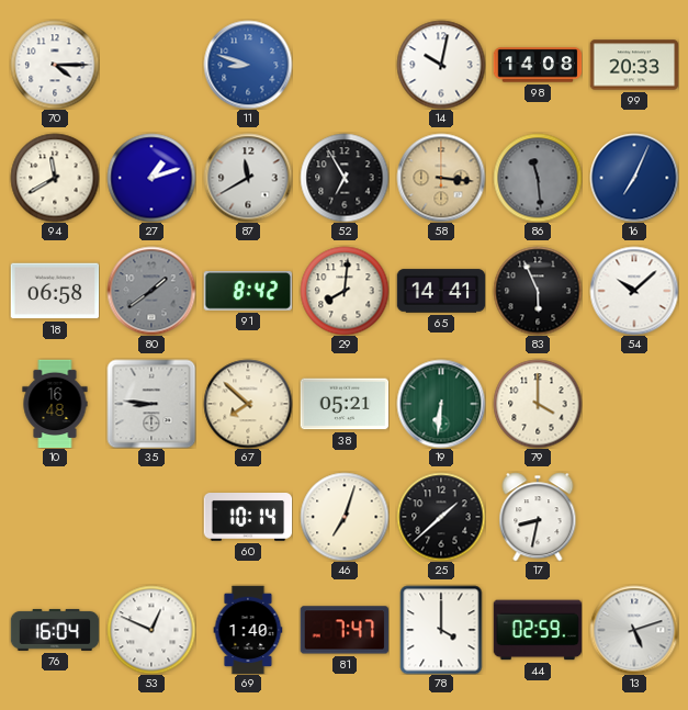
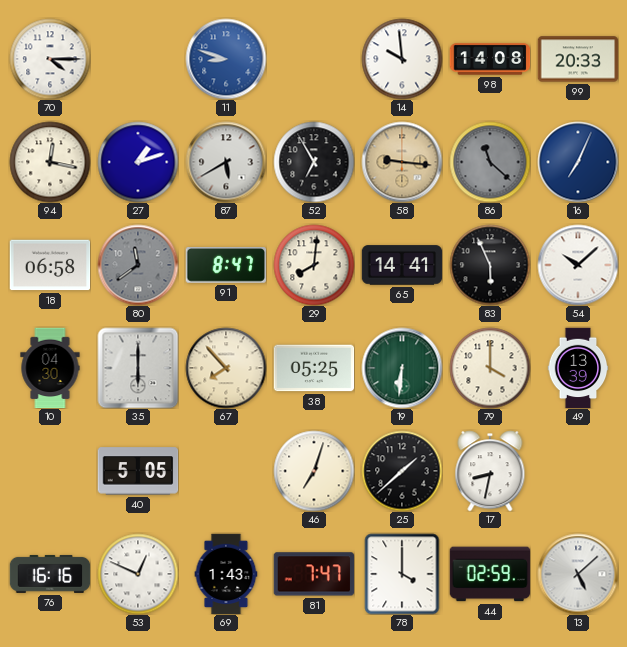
14: 10:02 -> 9:59
94: 11:40 -> 12:17
87: 11:40 -> 5:40
58: 3:16 -> 9:16
86: 11:29 -> 11:22
80: 1:39 -> 11:39
91: 8:42 -> 8:47
10: 16:48 -> 04:30
35: 8:46 -> 6:00
67: 7:52 -> 7:53
38: 05:21 -> 05:25
49: none -> 13:39
40: none -> 5:05
60: 10:14 -> none
76: 16:04 -> 16:16
69: 1:40 -> 1:43
13: 5:12 -> 5:08
